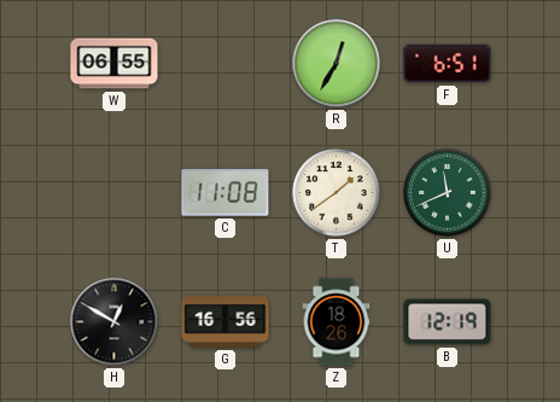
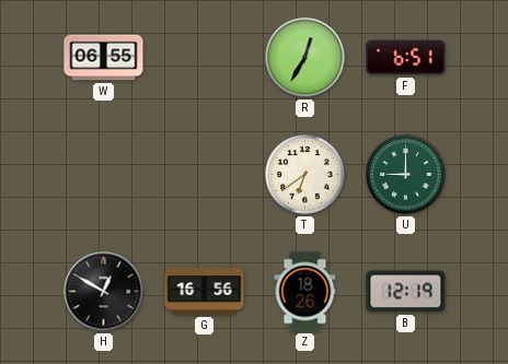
C: 11:08 -> none
T: 1:39 -> 6:39
U: 11:41 -> 9:00
